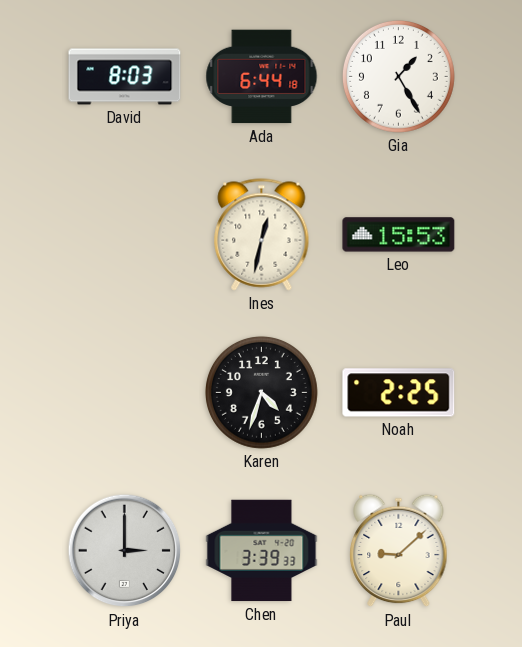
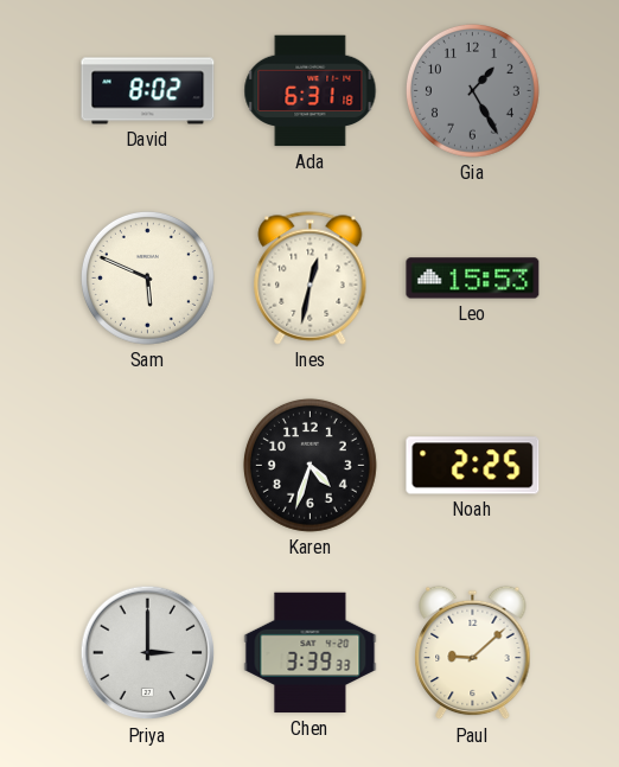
David: 8:03 -> 8:02
Ada: 6:44 -> 6:31
Gia dial: white -> grey
Sam: none -> 5:49
